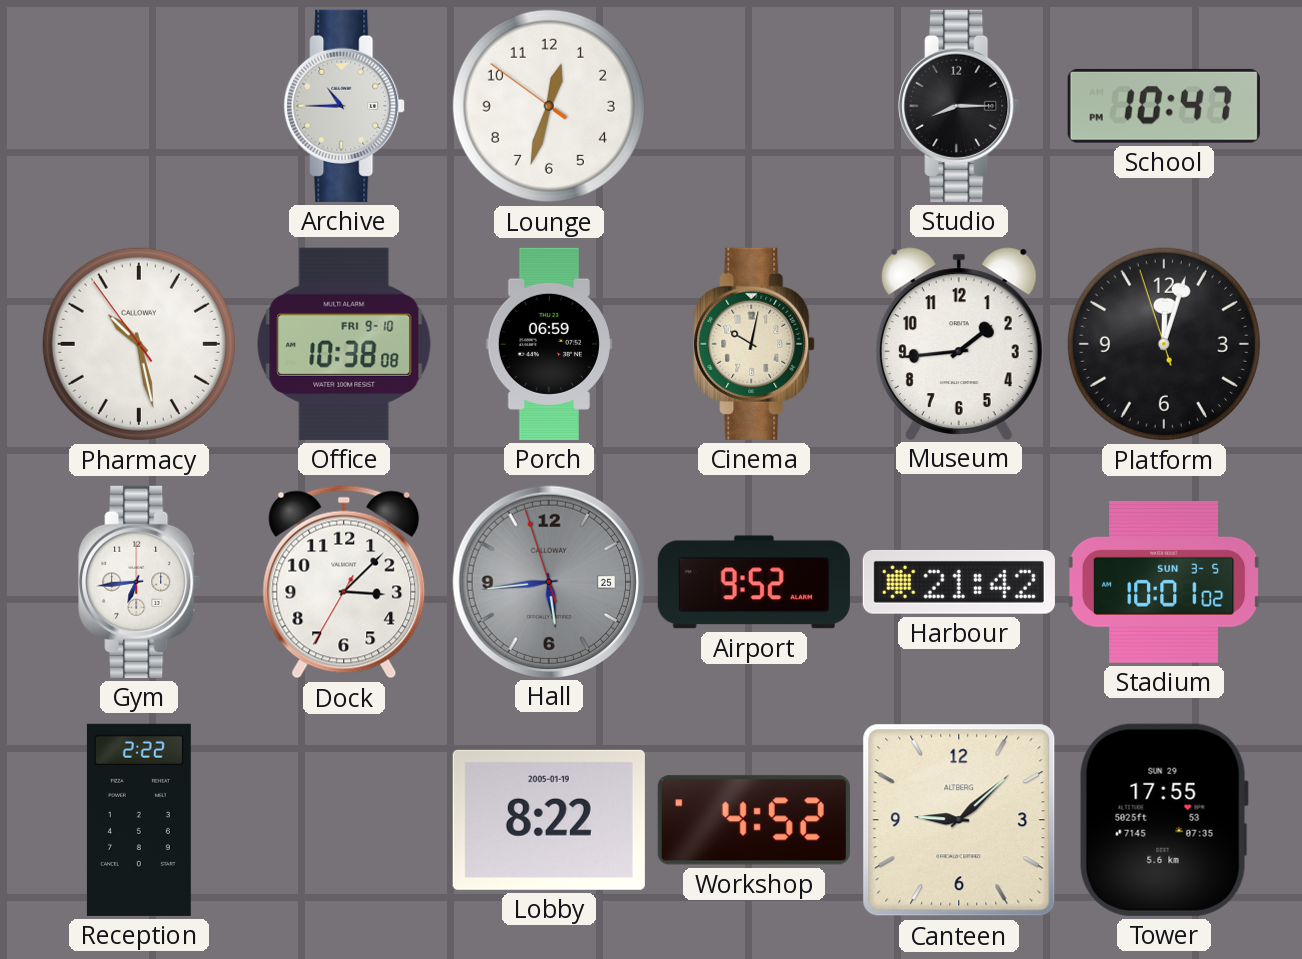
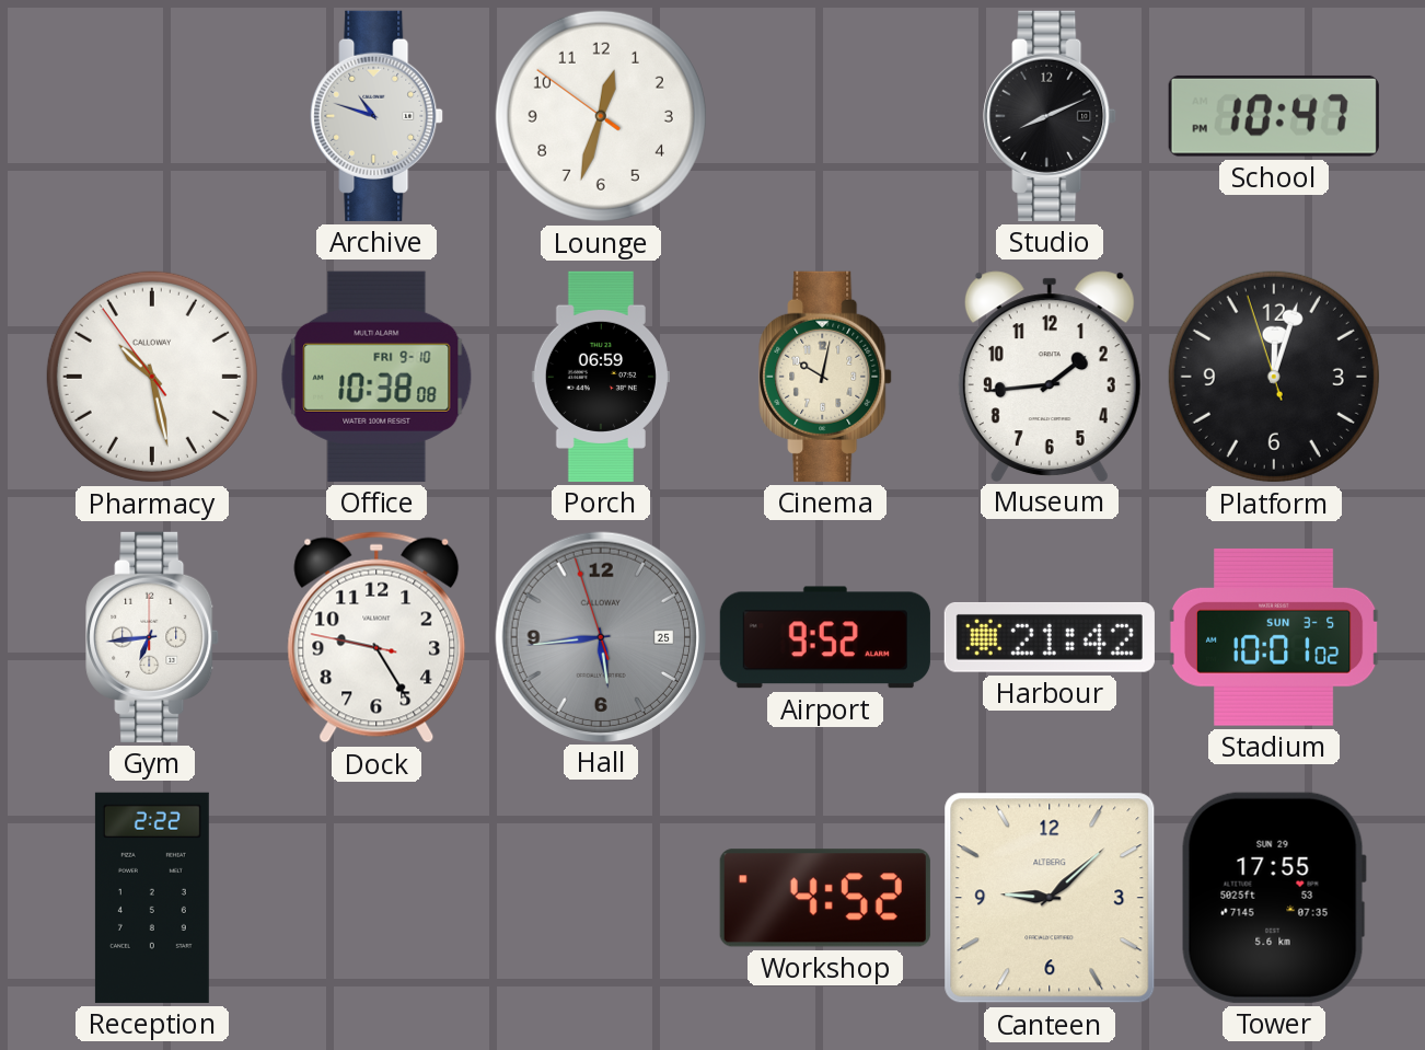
Archive: 10:45 -> 10:48
Studio: 8:15 -> 8:11
Dock: 3:07 -> 9:24
Lobby: 8:22 -> none
